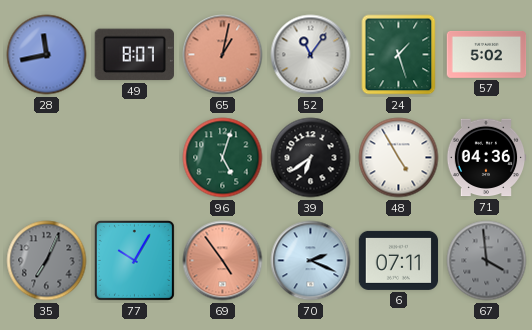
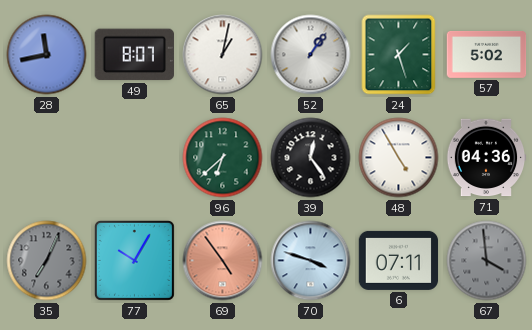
65 dial: salmon -> white
52: 11:06 -> 1:06
96: 5:03 -> 6:38
39: 6:39 -> 12:24
70: 2:19 -> 3:48
